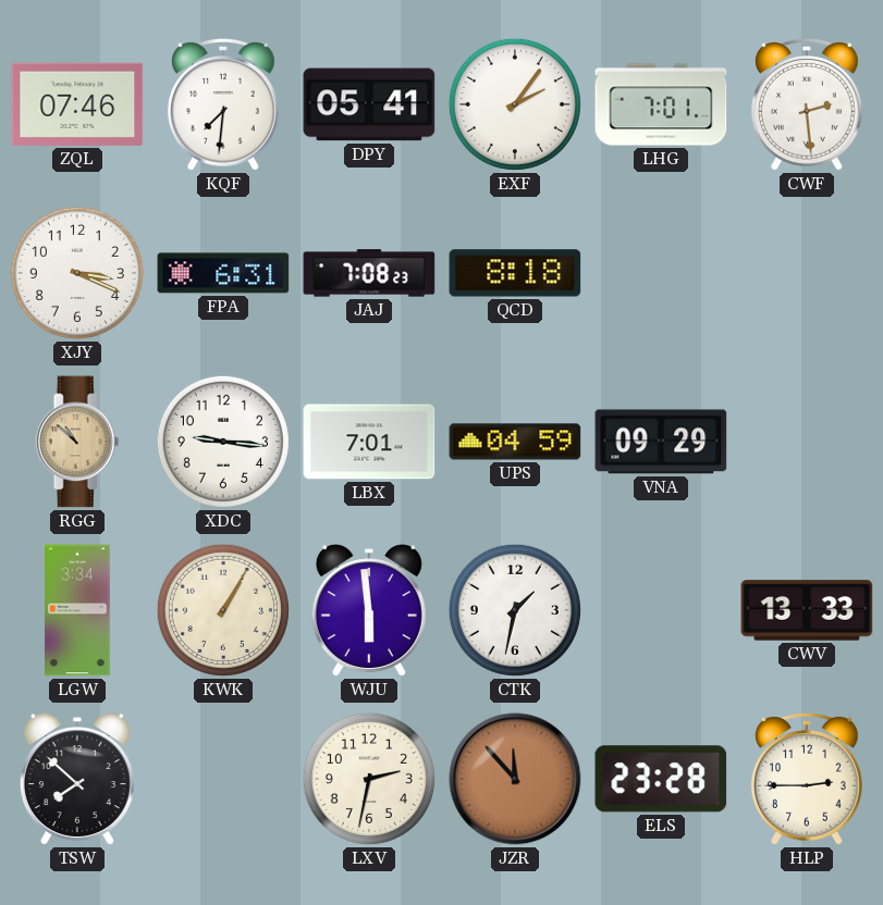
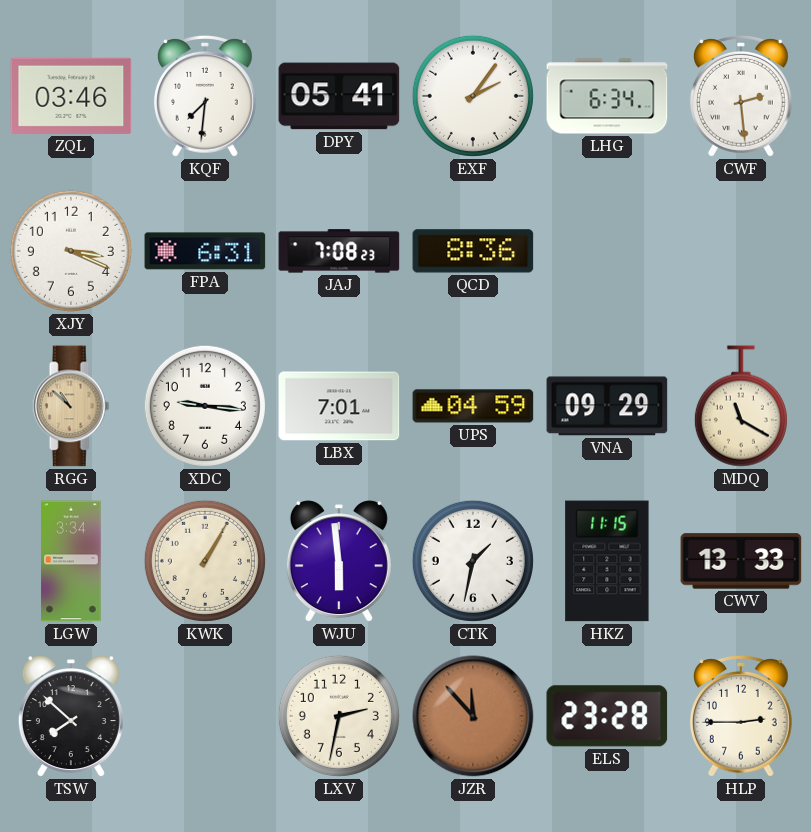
ZQL: 07:46 -> 03:46
LHG: 7:01 -> 6:34
QCD: 8:18 -> 8:36
MDQ: none -> 11:20
HKZ: none -> 11:15
